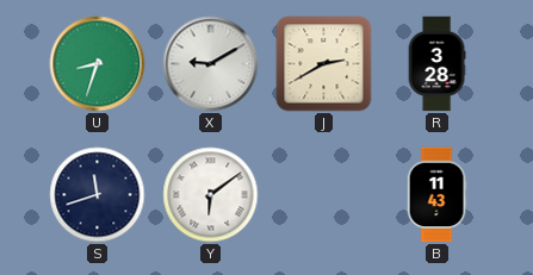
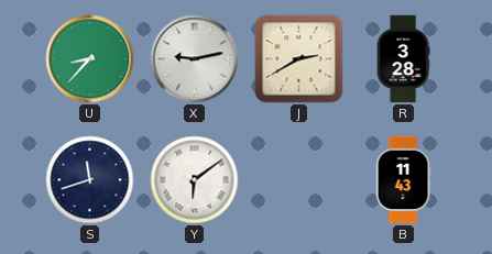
U: 8:33 -> 8:37
X: 9:10 -> 9:13
